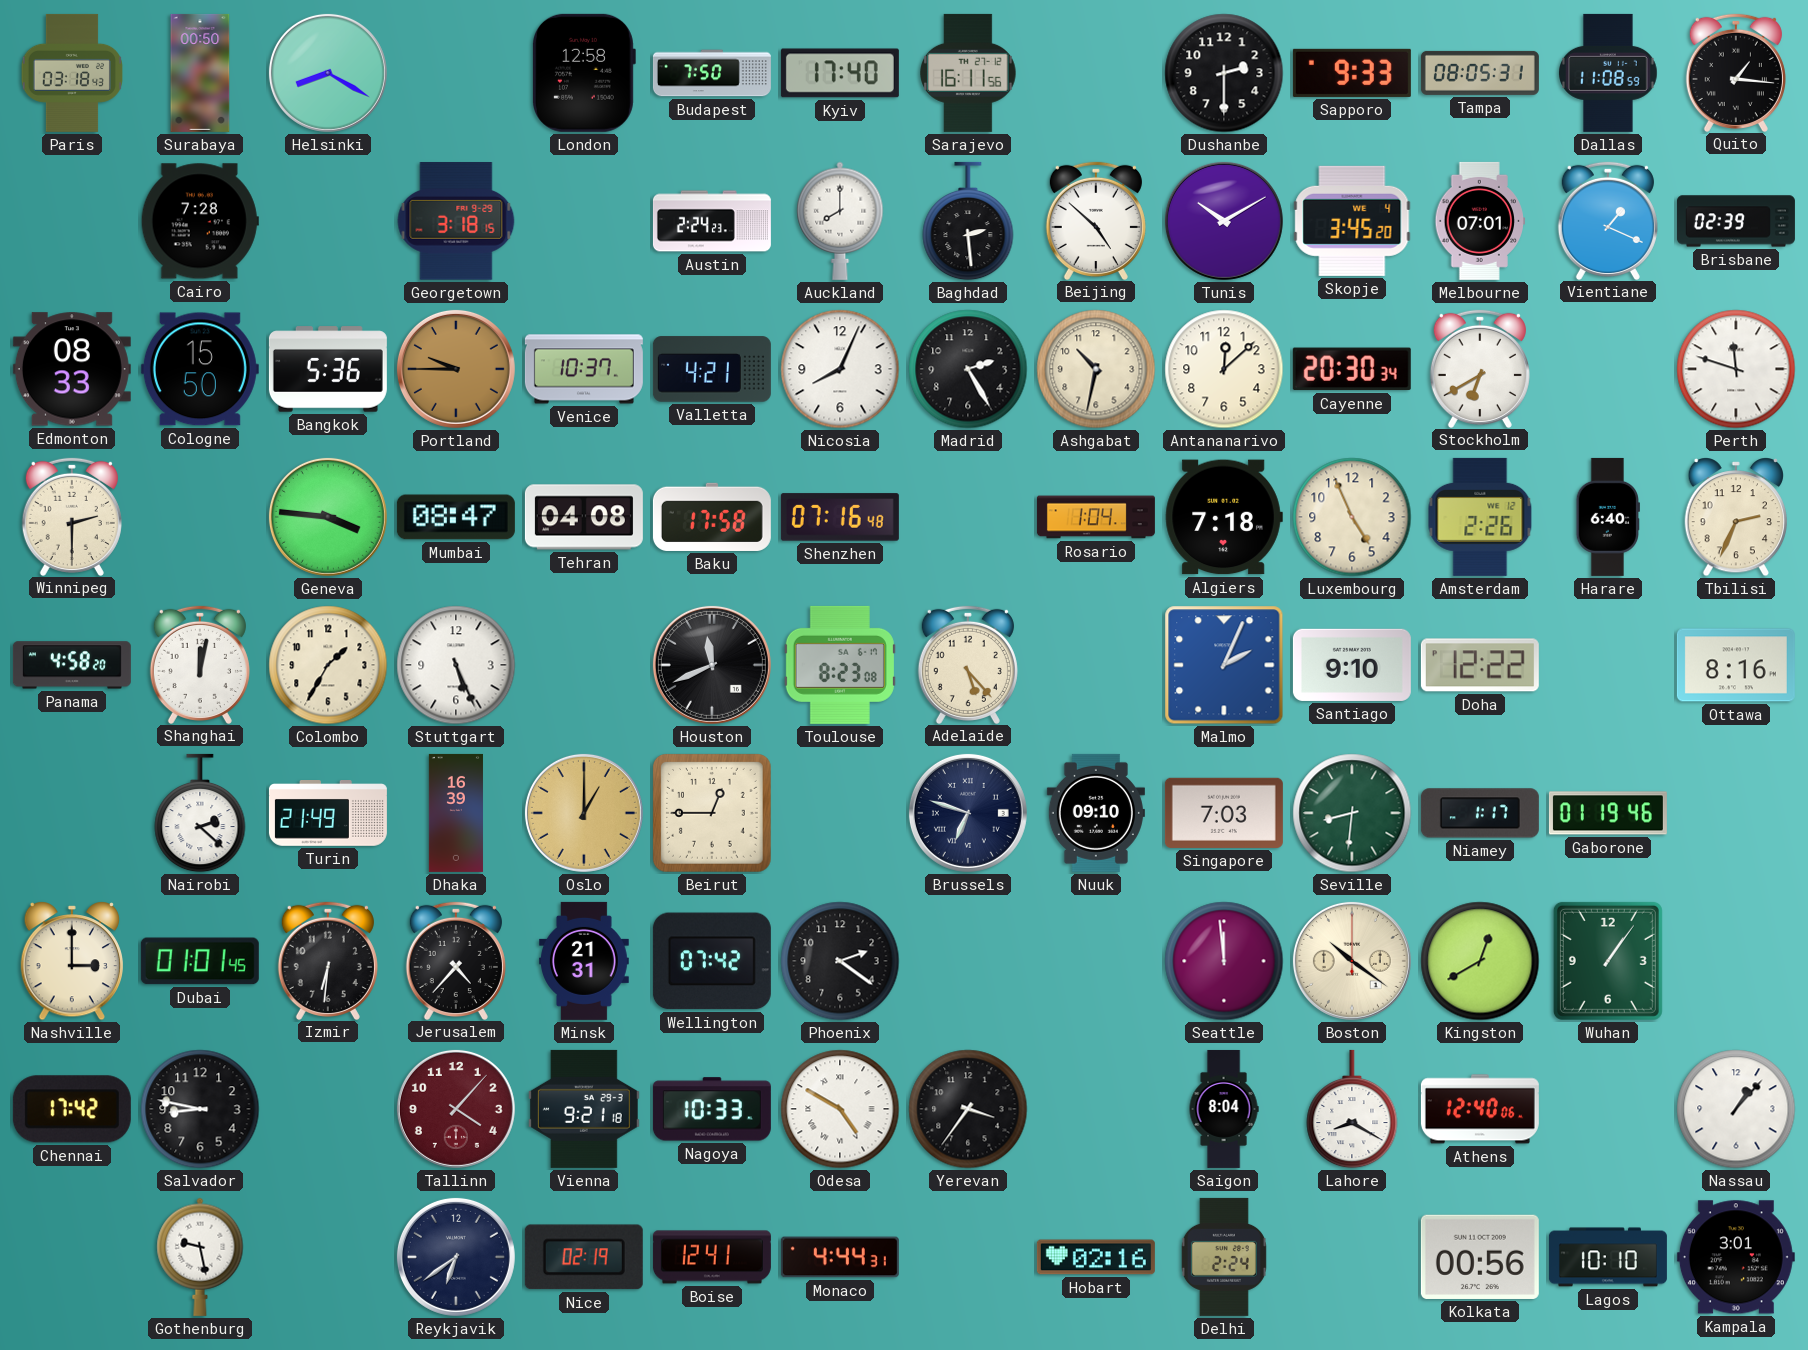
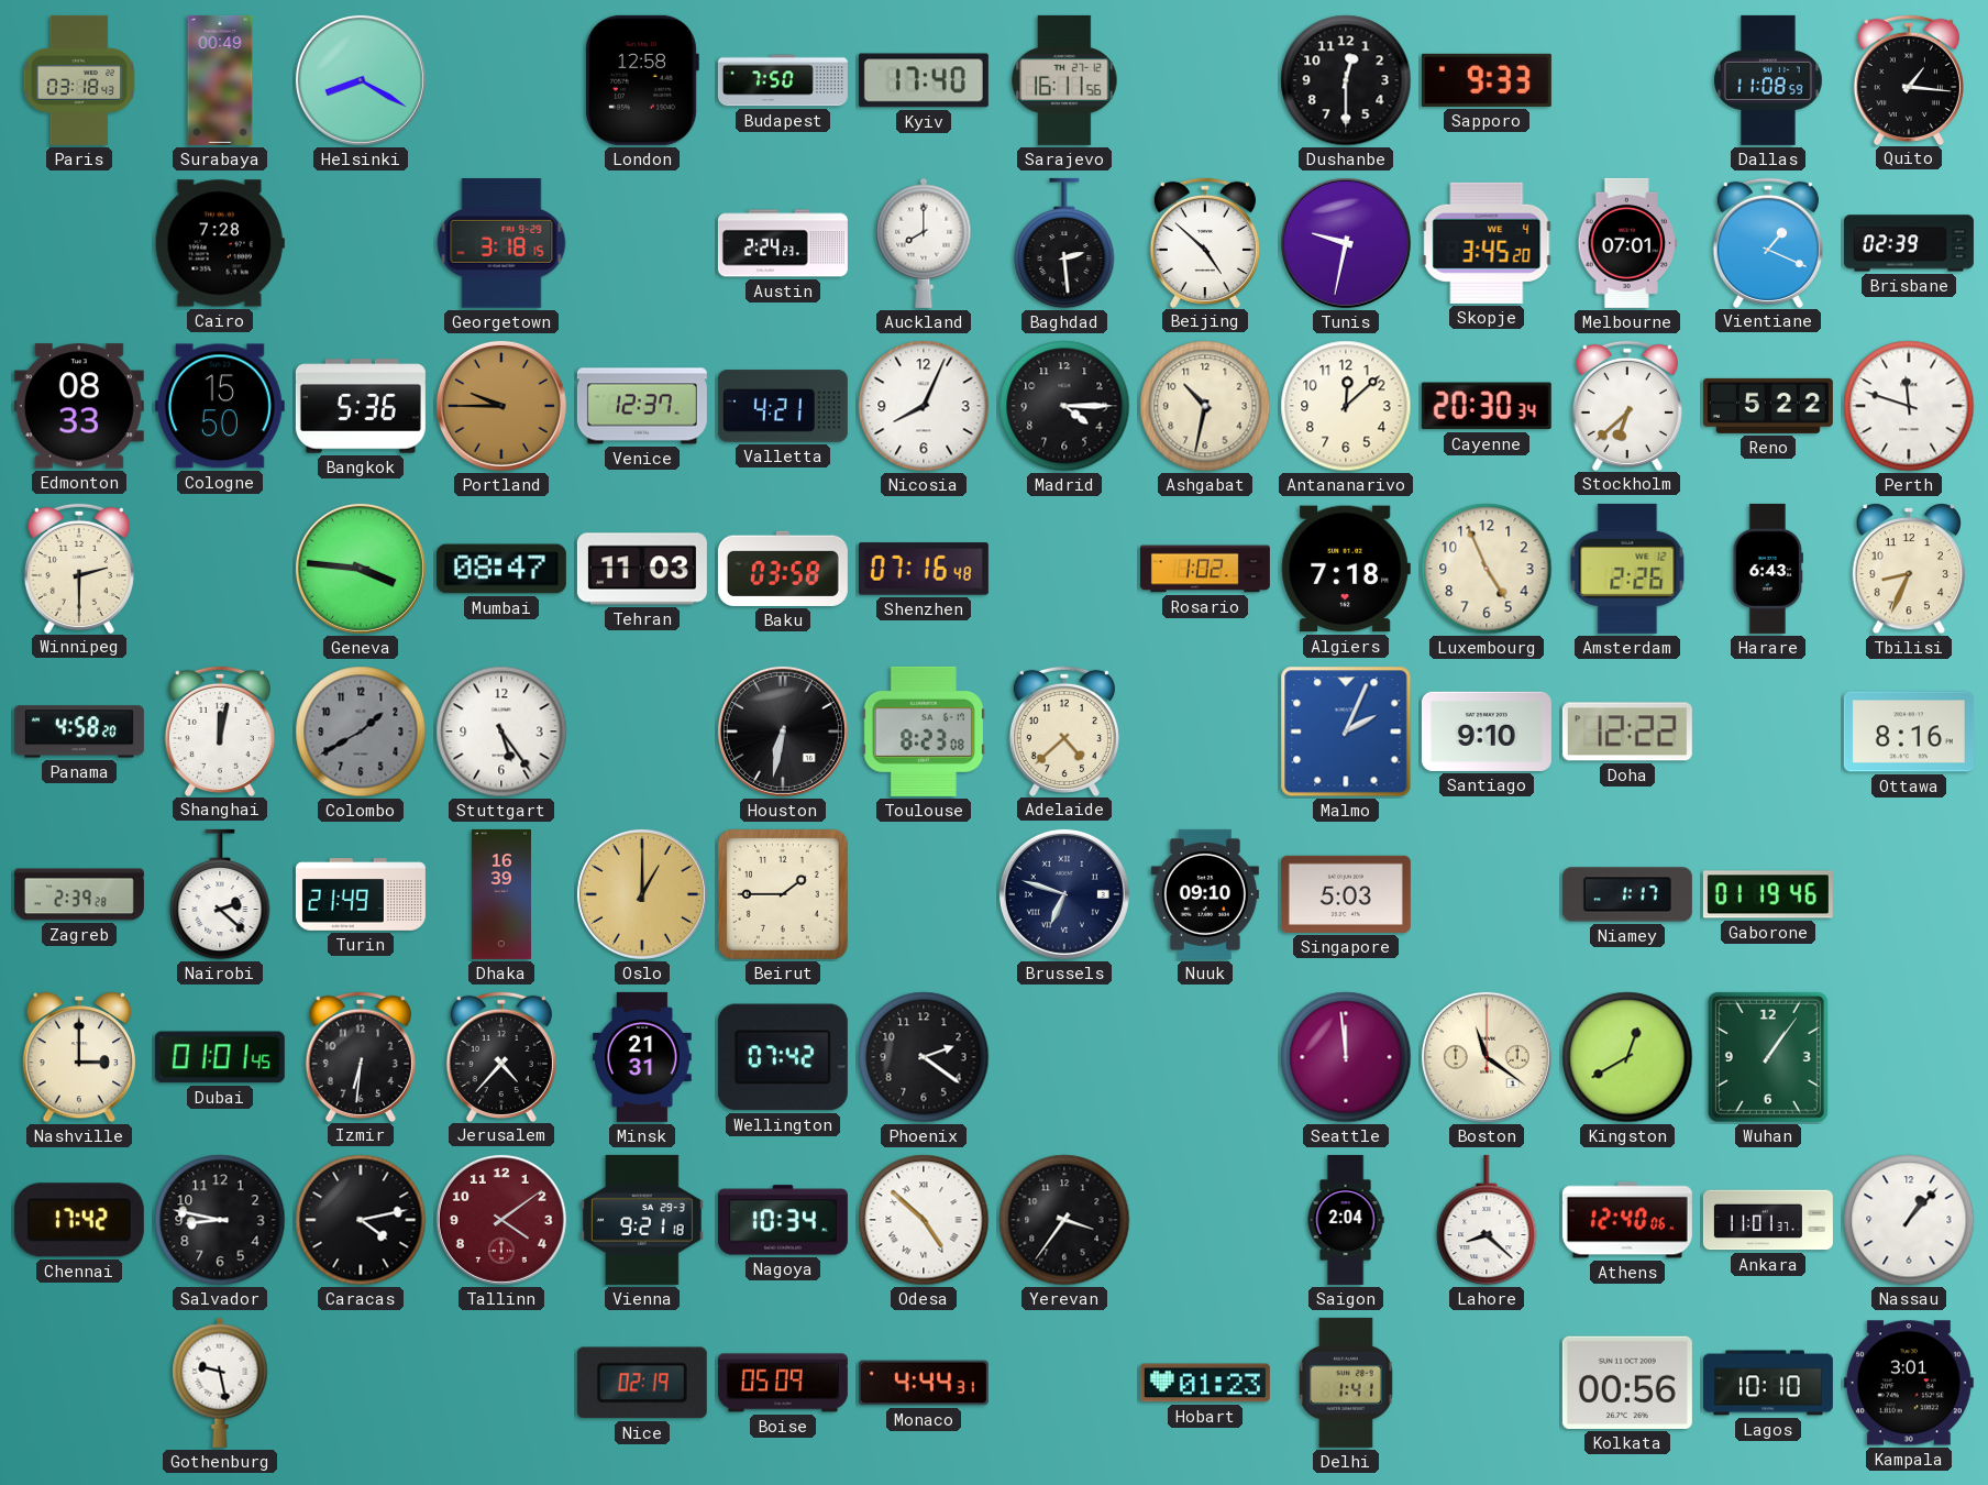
Surabaya: 00:50 -> 00:49
Dushanbe: 2:30 -> 12:30
Tampa: 08:05 -> none
Tunis: 10:10 -> 9:32
Venice: 10:37 -> 12:37
Madrid: 2:25 -> 4:15
Stockholm: 6:40 -> 6:38
Reno: none -> 5:22
Tehran: 04:08 -> 11:03
Baku: 17:58 -> 03:58
Rosario: 1:04 -> 1:02
Harare: 6:40 -> 6:43
Tbilisi: 2:34 -> 8:34
Colombo: 1:35 -> 1:40
Colombo dial: cream -> grey
Stuttgart: 5:26 -> 5:24
Houston: 11:41 -> 6:32
Adelaide: 5:23 -> 4:38
Zagreb: none -> 2:39
Beirut: 12:45 -> 1:45
Singapore: 7:03 -> 5:03
Seville: 8:31 -> none
Boston: 10:21 -> 11:21
Caracas: none -> 4:13
Tallinn: 4:07 -> 4:09
Nagoya: 10:33 -> 10:34
Odesa: 4:50 -> 4:52
Saigon: 8:04 -> 2:04
Lahore: 8:20 -> 8:22
Ankara: none -> 11:01
Reykjavik: 6:39 -> none
Boise: 12:41 -> 05:09
Hobart: 02:16 -> 01:23
Delhi: 2:24 -> 1:41
